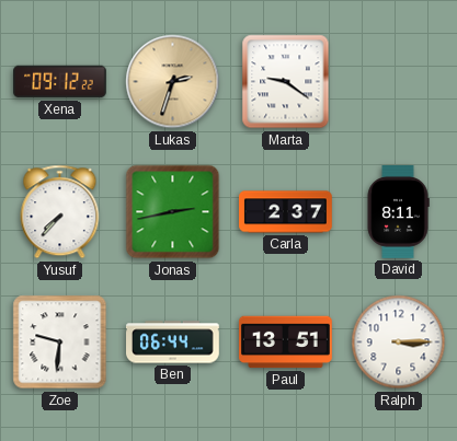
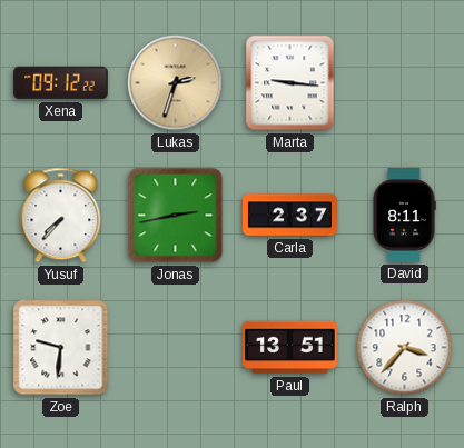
Marta: 9:21 -> 9:16
Ben: 06:44 -> none
Ralph: 3:15 -> 3:37
